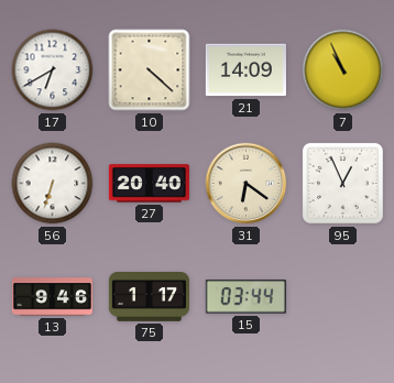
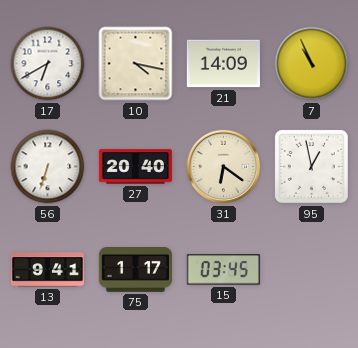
10: 4:22 -> 4:17
95: 12:56 -> 12:58
13: 9:46 -> 9:41
15: 03:44 -> 03:45
